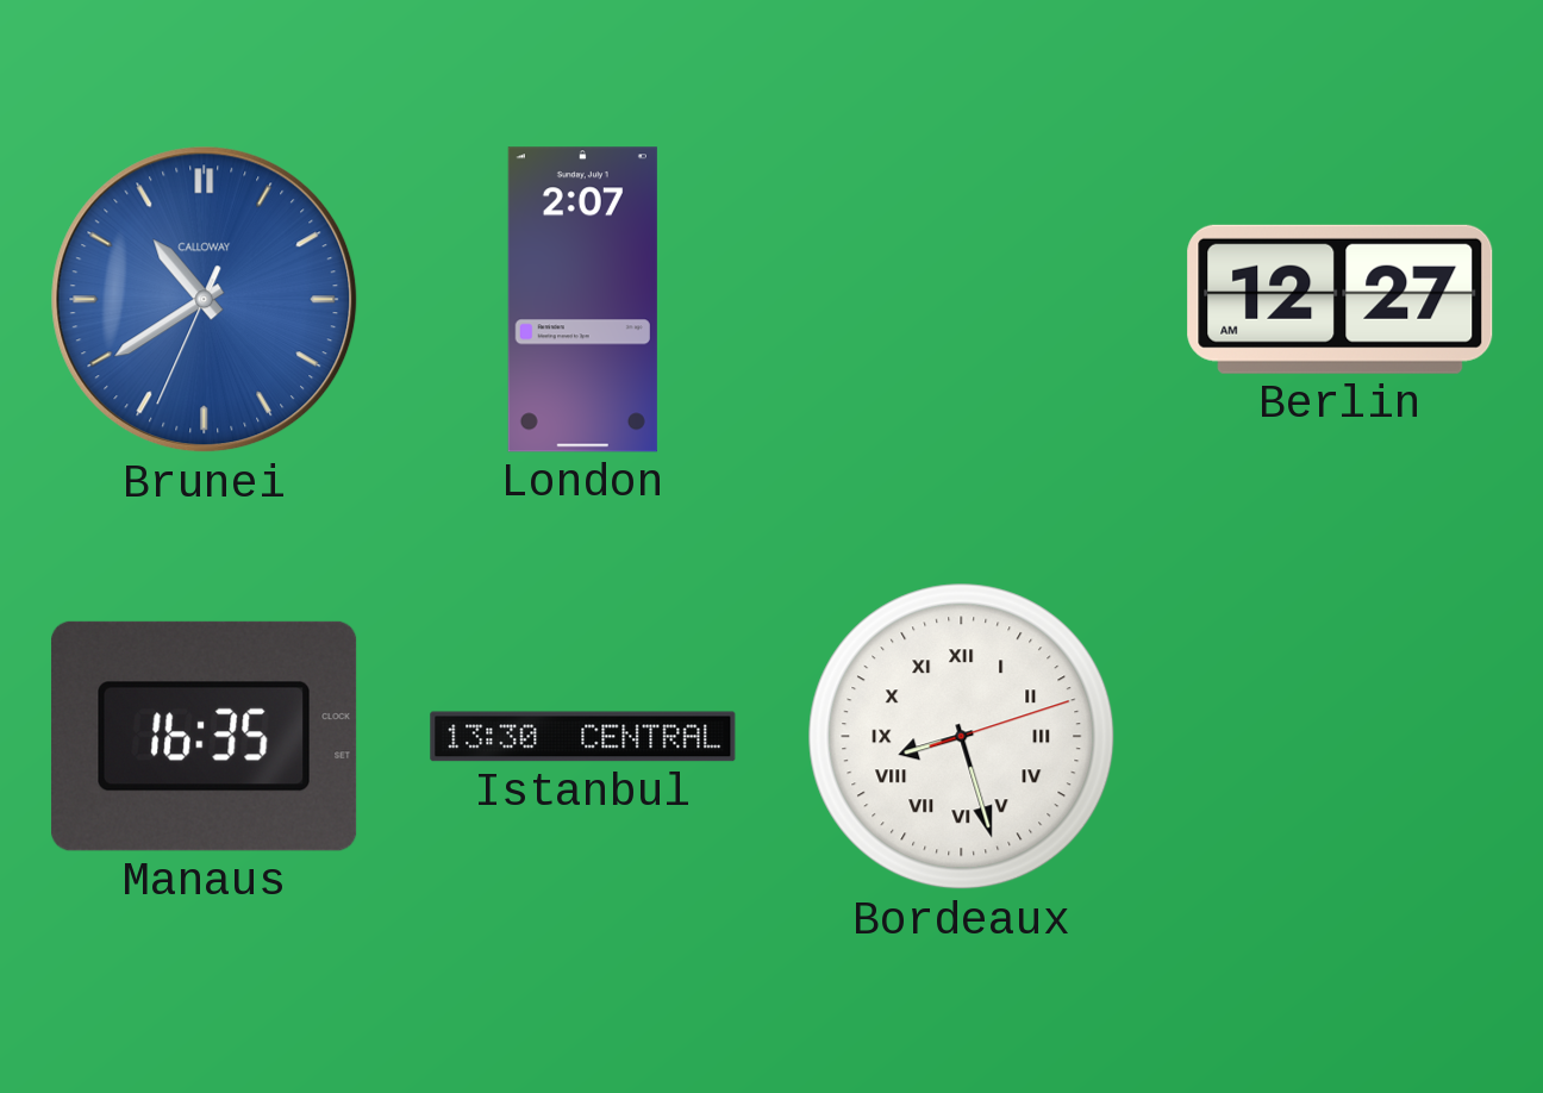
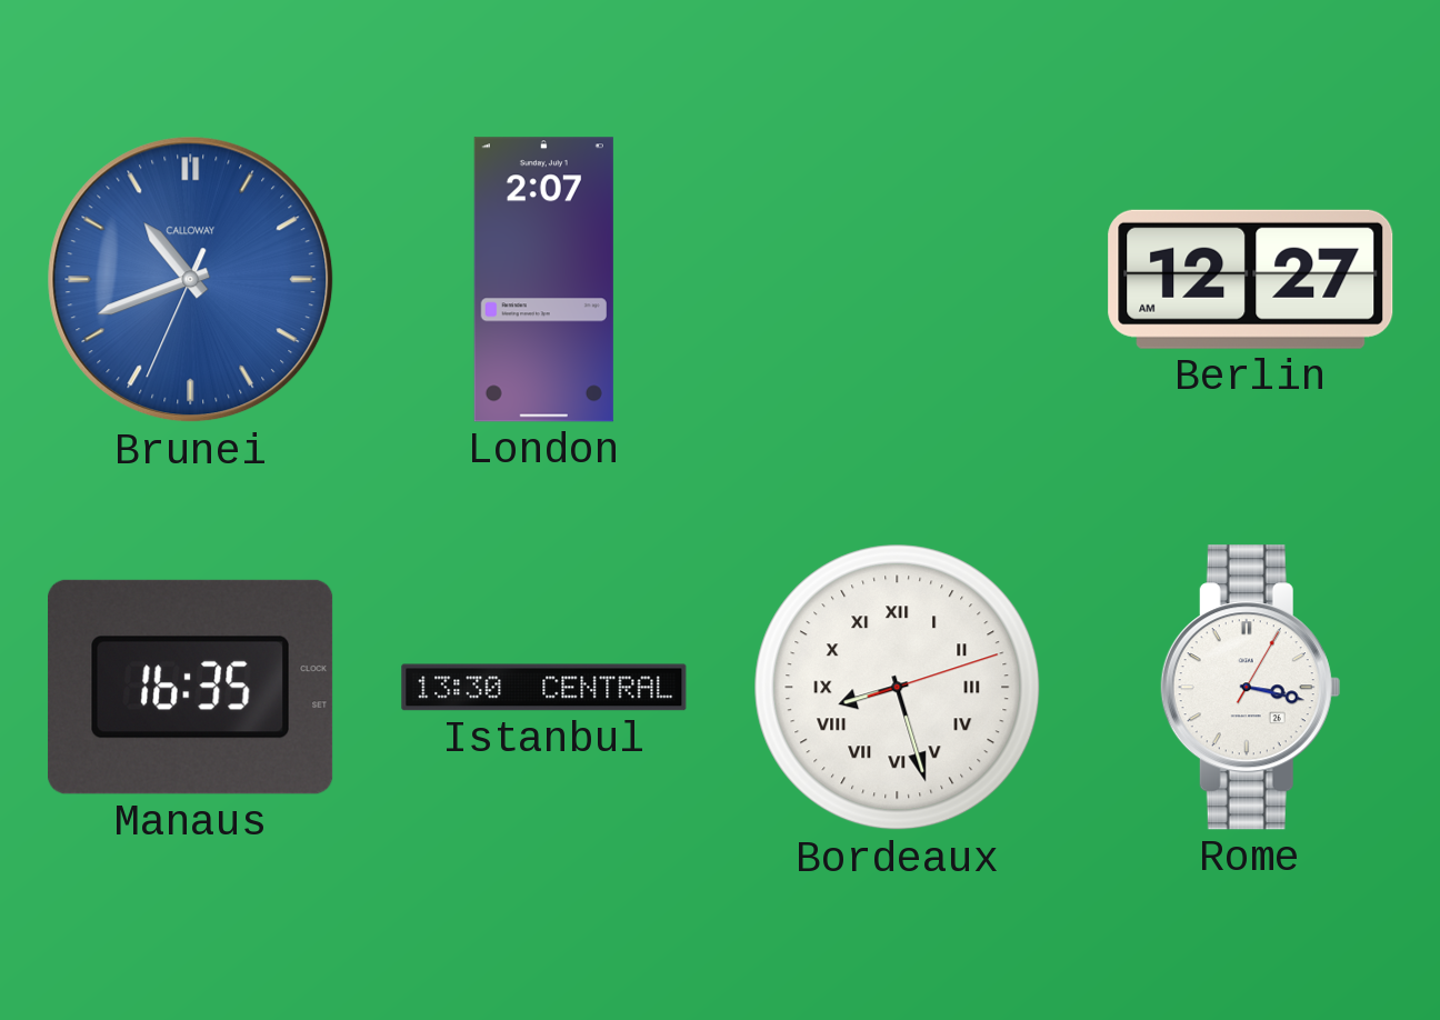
Brunei: 10:39 -> 10:41
Rome: none -> 3:17
